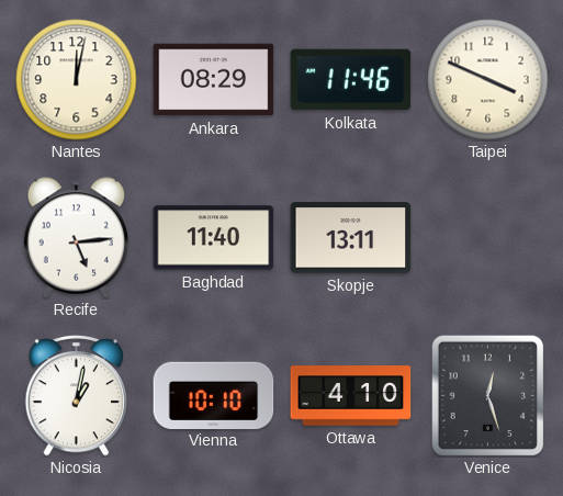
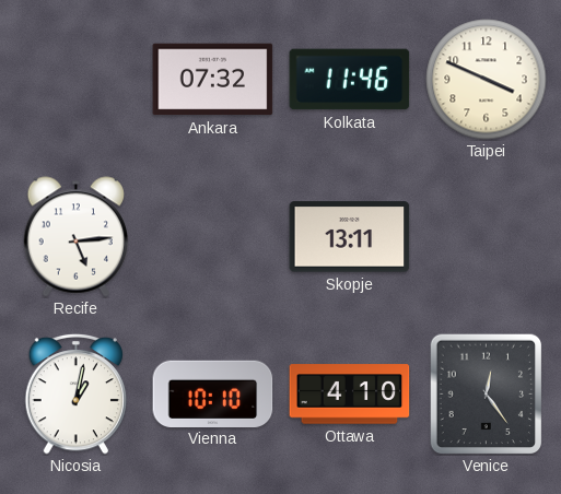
Nantes: 12:02 -> none
Ankara: 08:29 -> 07:32
Baghdad: 11:40 -> none
Venice: 12:27 -> 12:24
